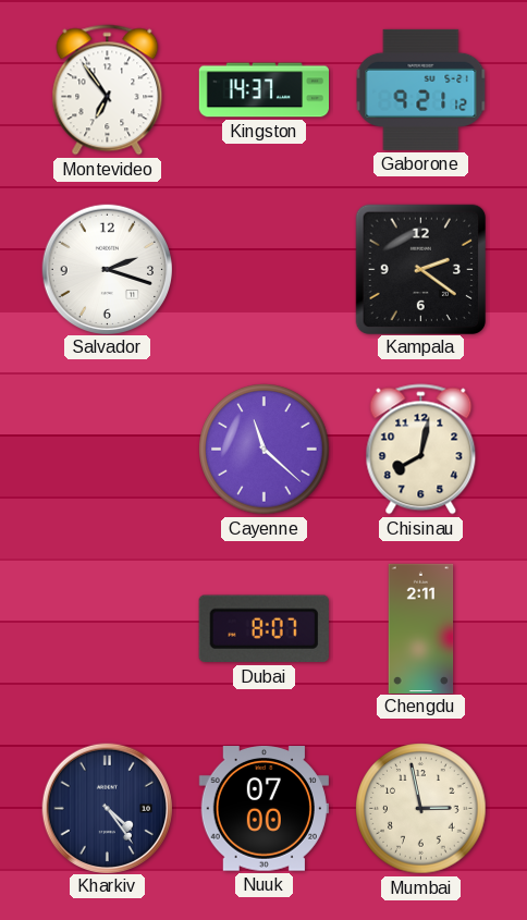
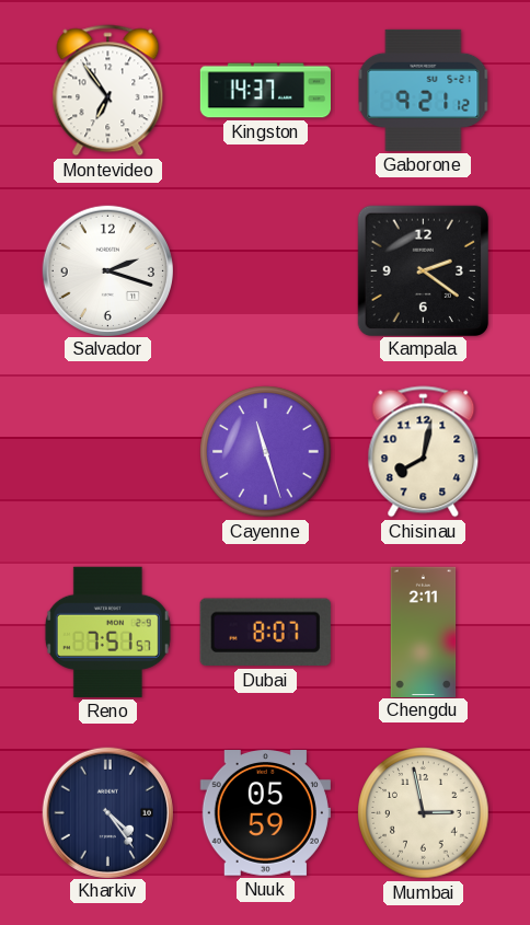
Cayenne: 11:22 -> 11:27
Reno: none -> 7:51
Nuuk: 07:00 -> 05:59
